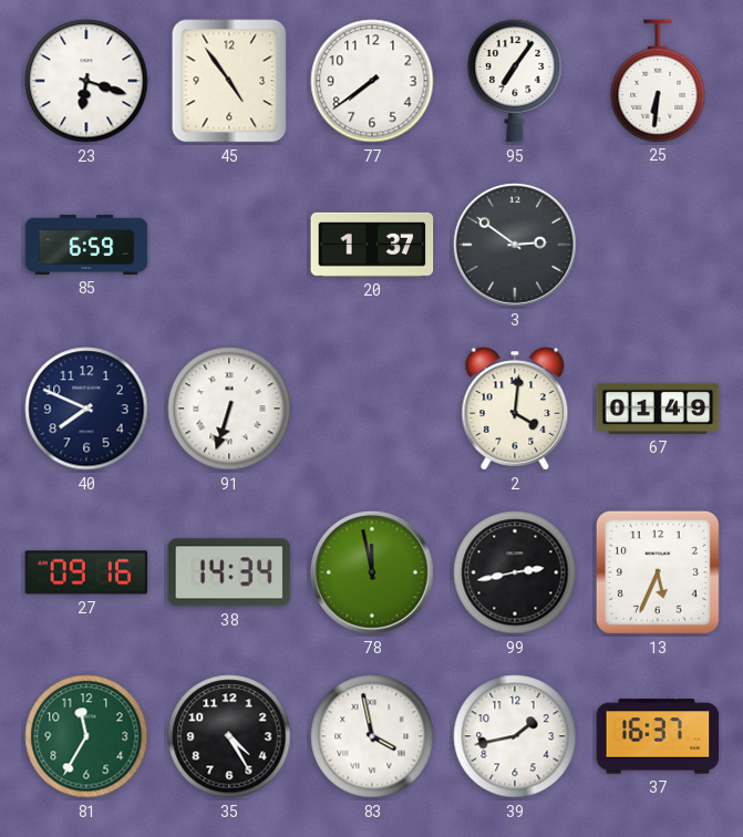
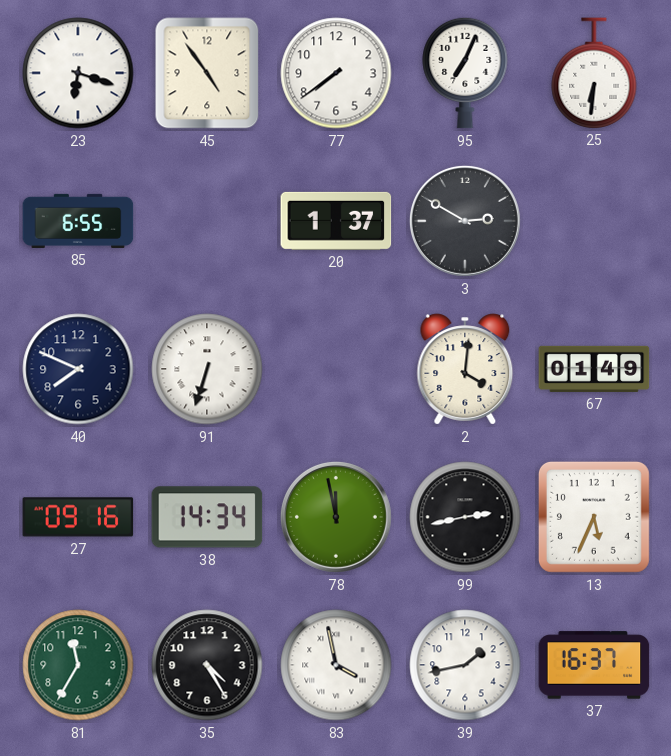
95: 7:06 -> 7:04
85: 6:59 -> 6:55
3: 2:51 -> 2:50
